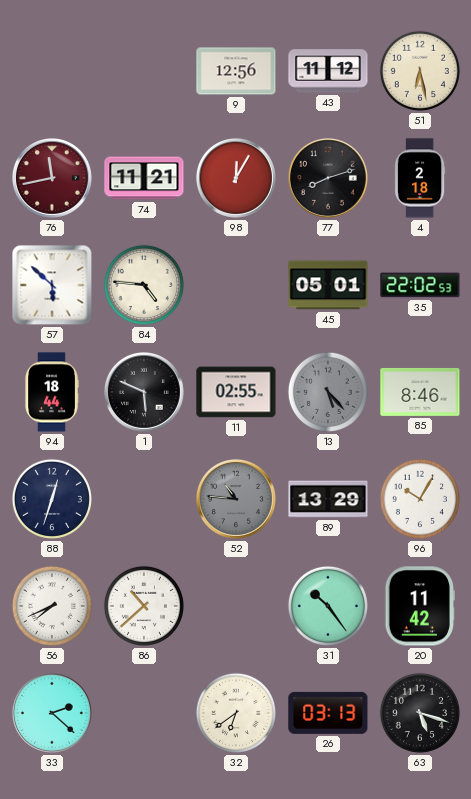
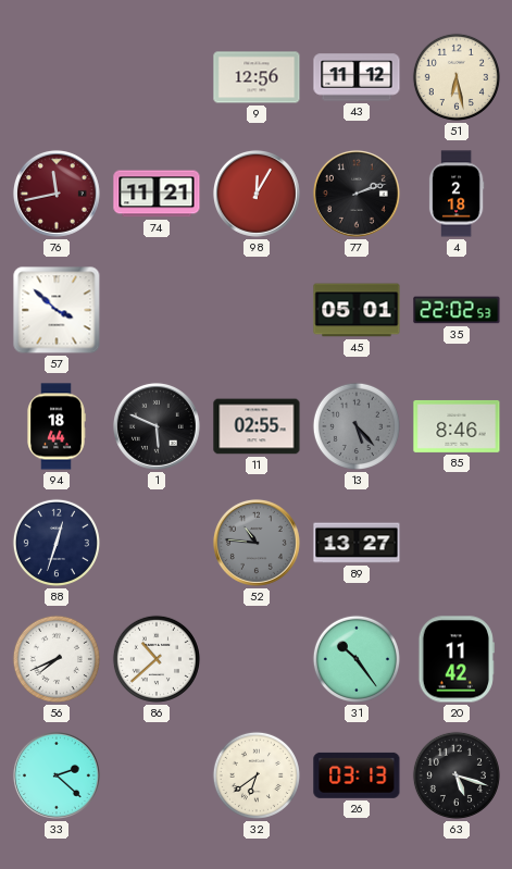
77: 8:12 -> 2:12
57: 5:52 -> 3:52
84: 4:46 -> none
89: 13:29 -> 13:27
96: 10:05 -> none
